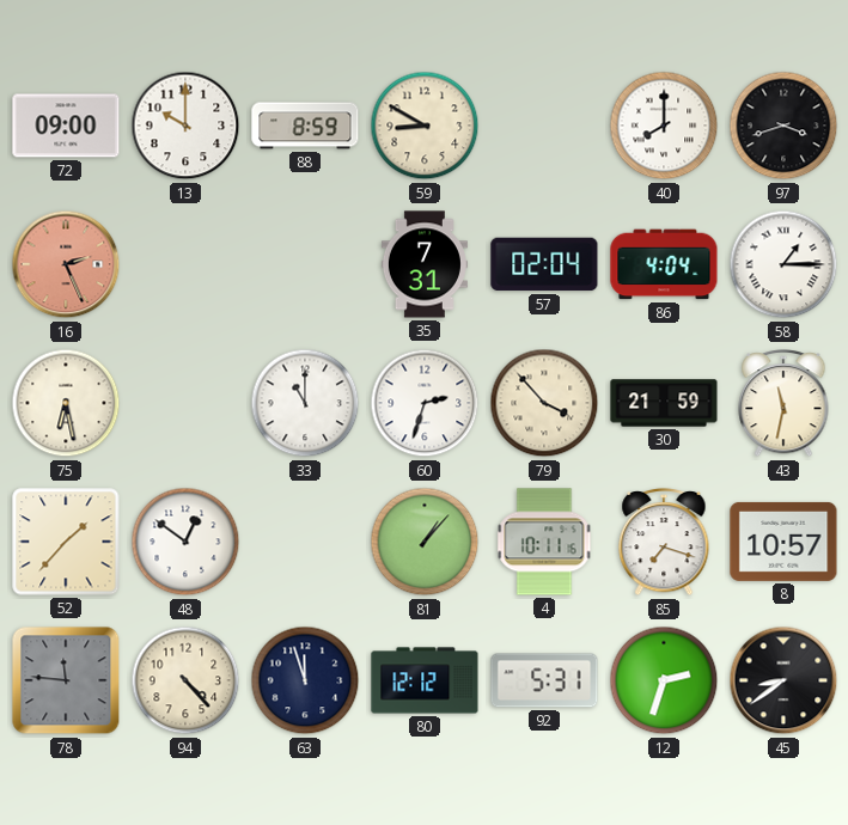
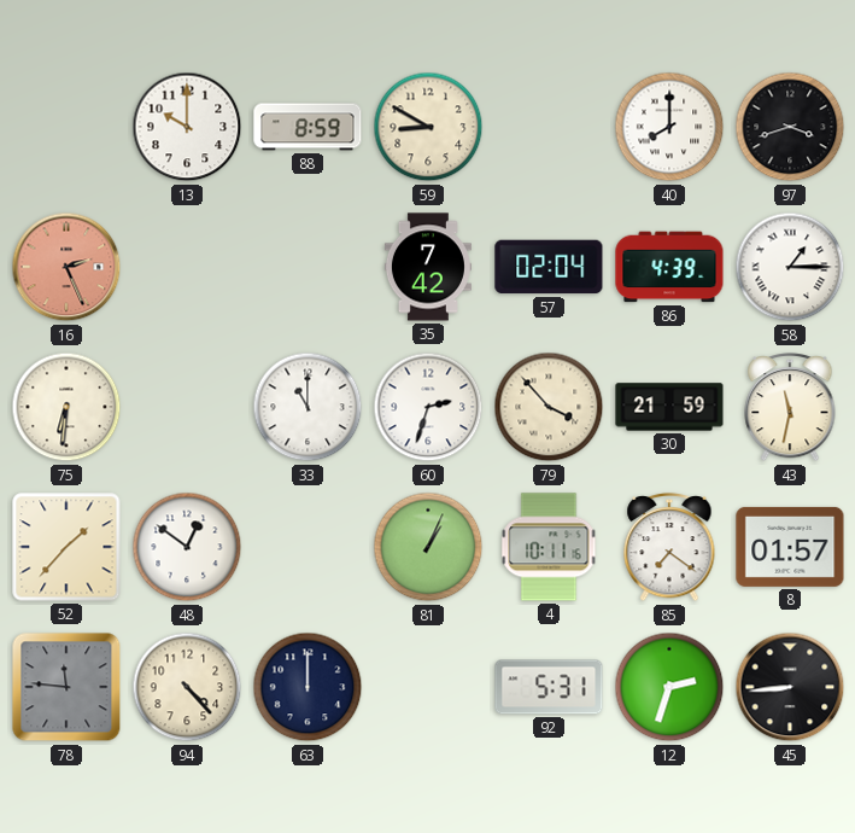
72: 09:00 -> none
35: 7:31 -> 7:42
86: 4:04 -> 4:39
75: 6:28 -> 6:31
81: 1:07 -> 1:04
85: 7:18 -> 7:21
8: 10:57 -> 01:57
63: 11:57 -> 12:00
80: 12:12 -> none
45: 8:39 -> 8:44
